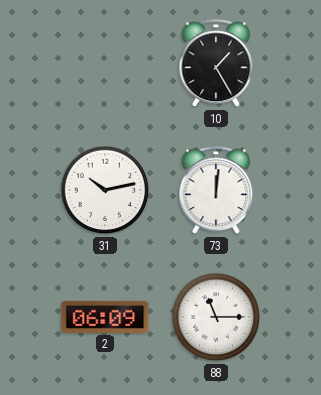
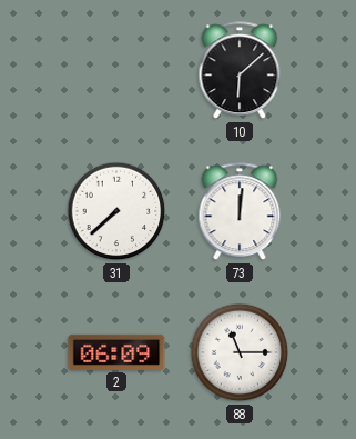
10: 1:25 -> 6:08
31: 10:13 -> 7:38
